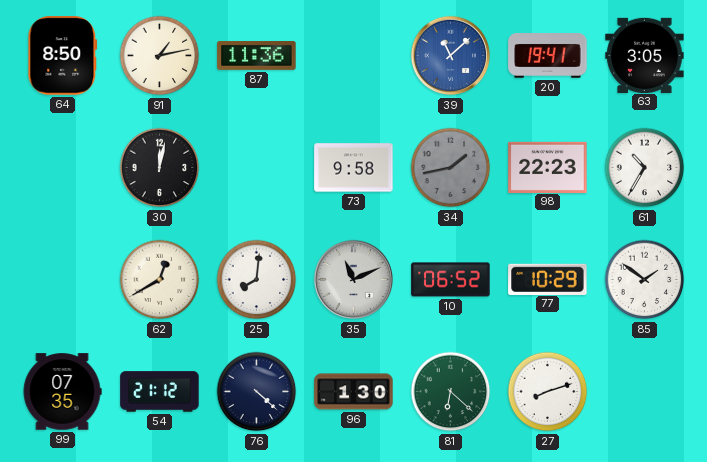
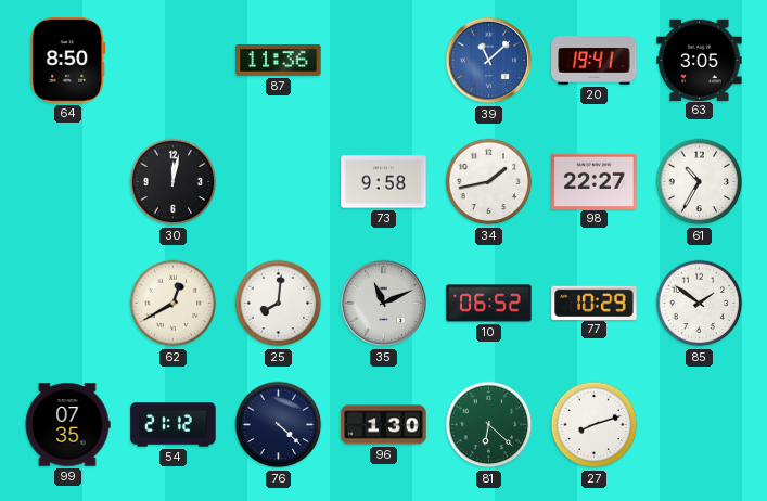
91: 1:13 -> none
34 dial: grey -> white
98: 22:23 -> 22:27
